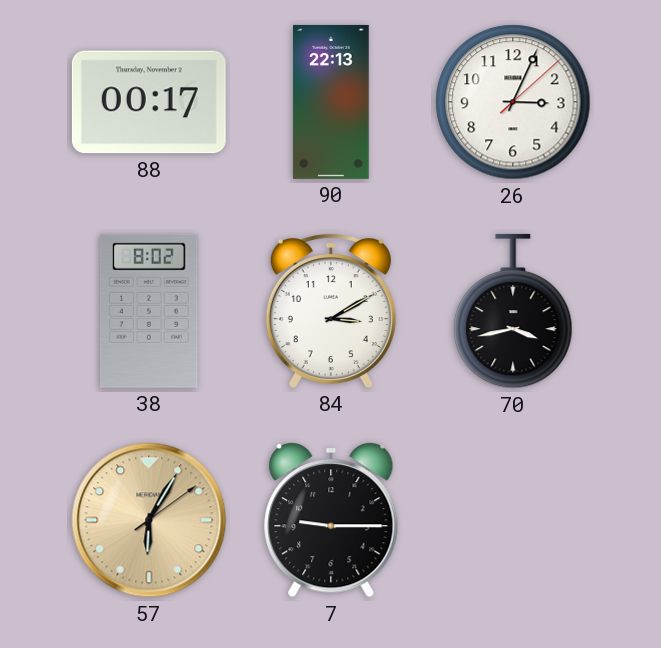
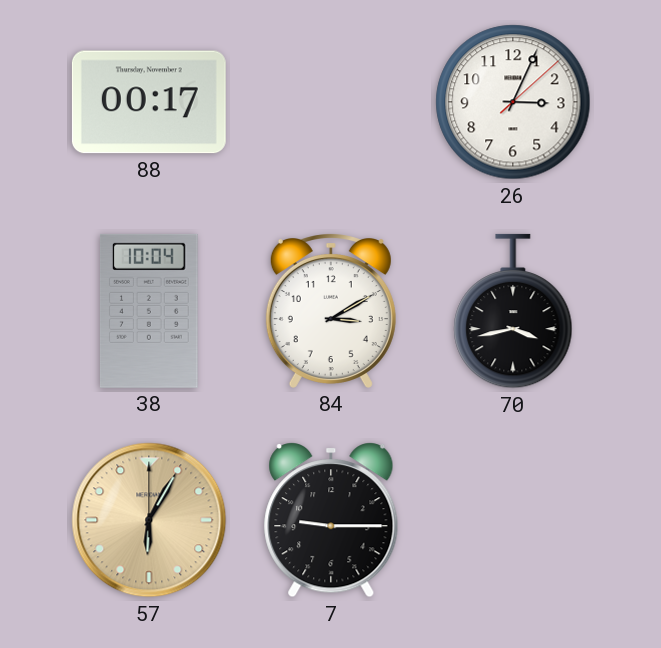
90: 22:13 -> none
38: 8:02 -> 10:04
57: 6:05:09 -> 6:05:00
